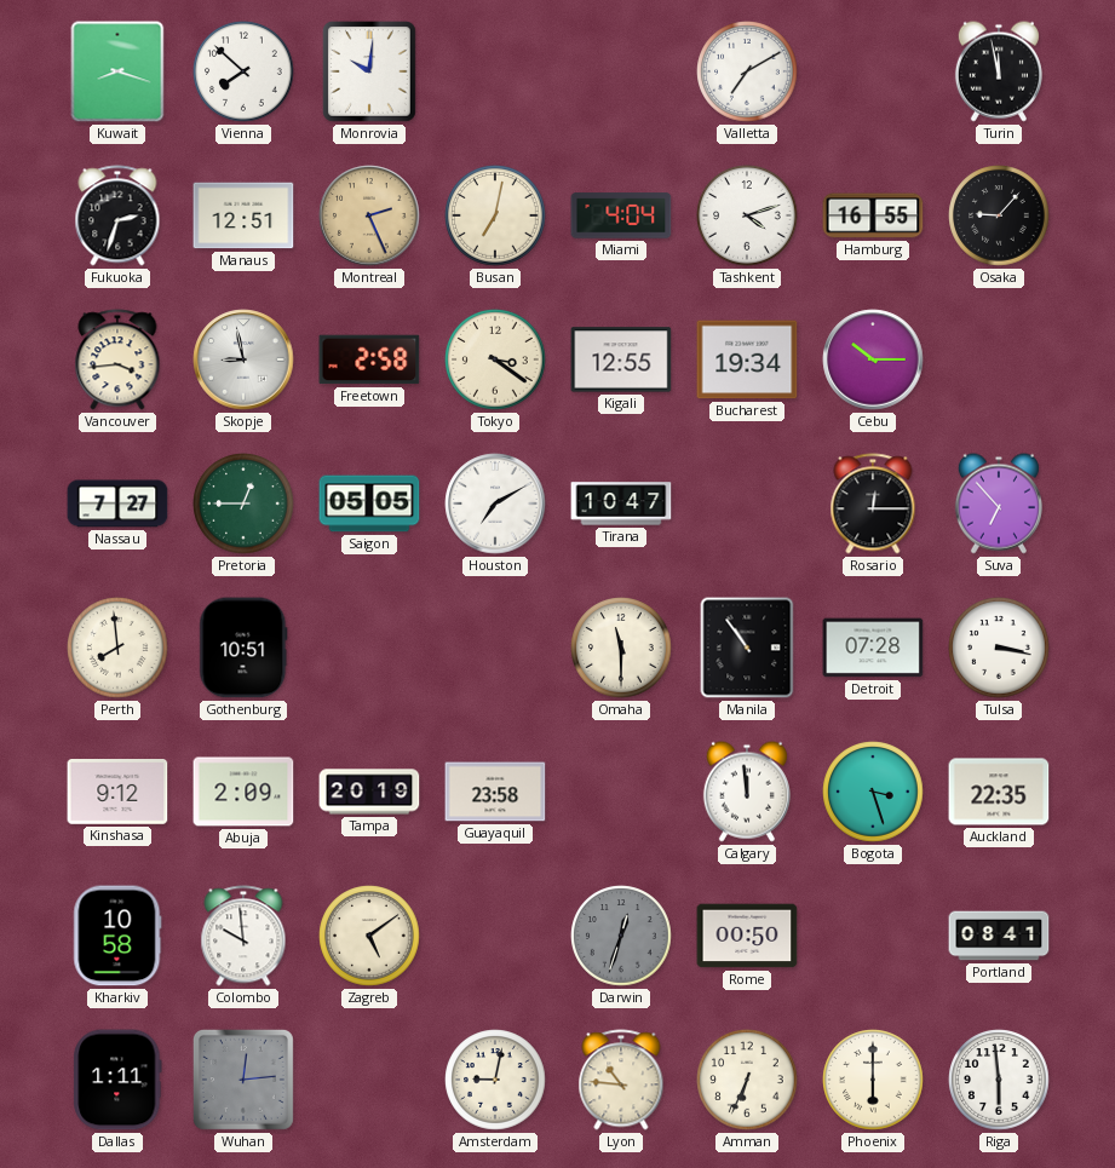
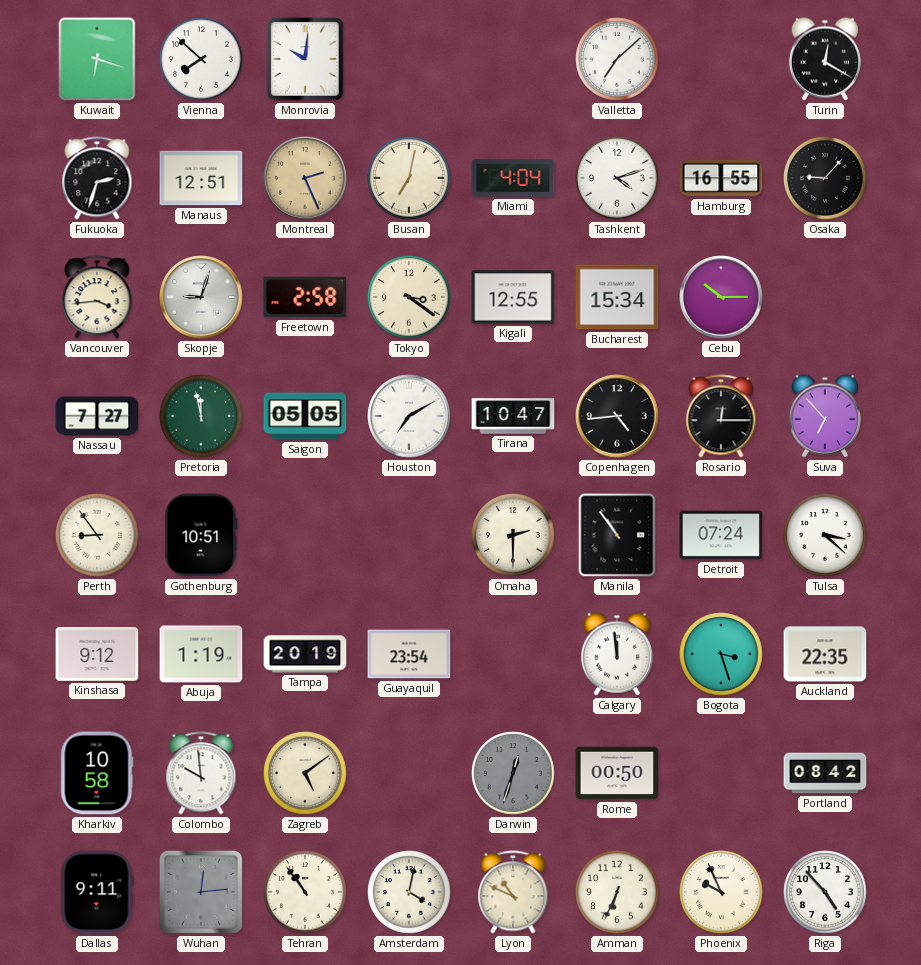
Kuwait: 8:18 -> 6:18
Valletta: 7:10 -> 7:08
Turin: 11:58 -> 12:20
Skopje: 8:58 -> 9:03
Bucharest: 19:34 -> 15:34
Pretoria: 12:45 -> 11:58
Copenhagen: none -> 4:44
Perth: 7:59 -> 8:54
Omaha: 11:30 -> 2:30
Detroit: 07:28 -> 07:24
Tulsa: 3:17 -> 3:22
Abuja: 2:09 -> 1:19
Guayaquil: 23:58 -> 23:54
Portland: 08:41 -> 08:42
Dallas: 1:11 -> 9:11
Tehran: none -> 10:54
Amsterdam: 9:02 -> 4:02
Lyon: 10:46 -> 10:49
Phoenix: 6:00 -> 9:56
Riga: 5:59 -> 4:53
